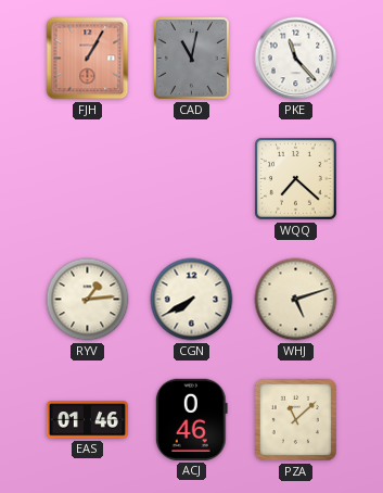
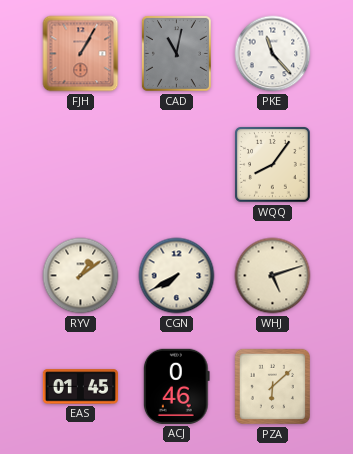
WQQ: 7:22 -> 8:06
RYV: 1:14 -> 1:09
EAS: 01:46 -> 01:45
PZA: 11:08 -> 6:08
